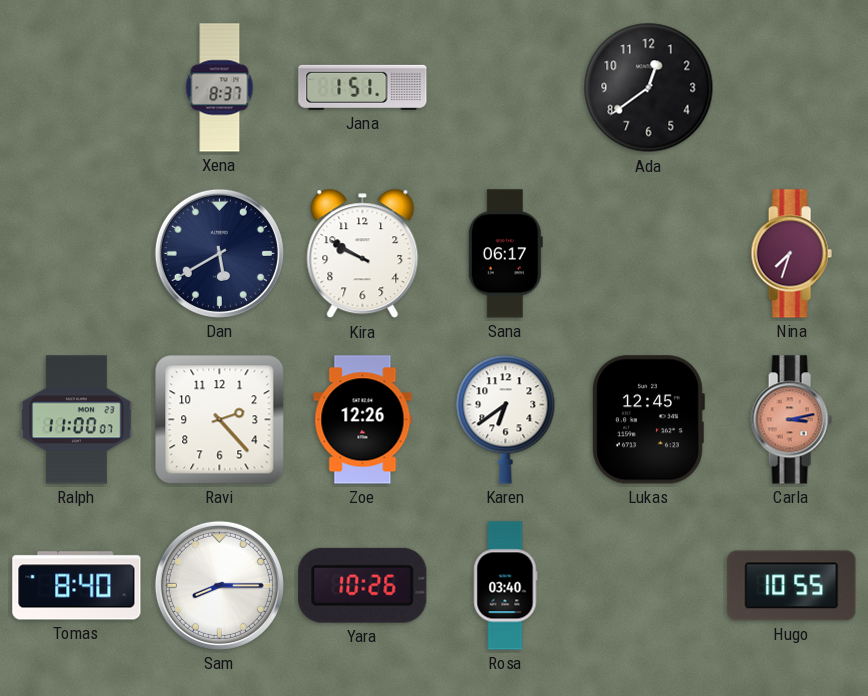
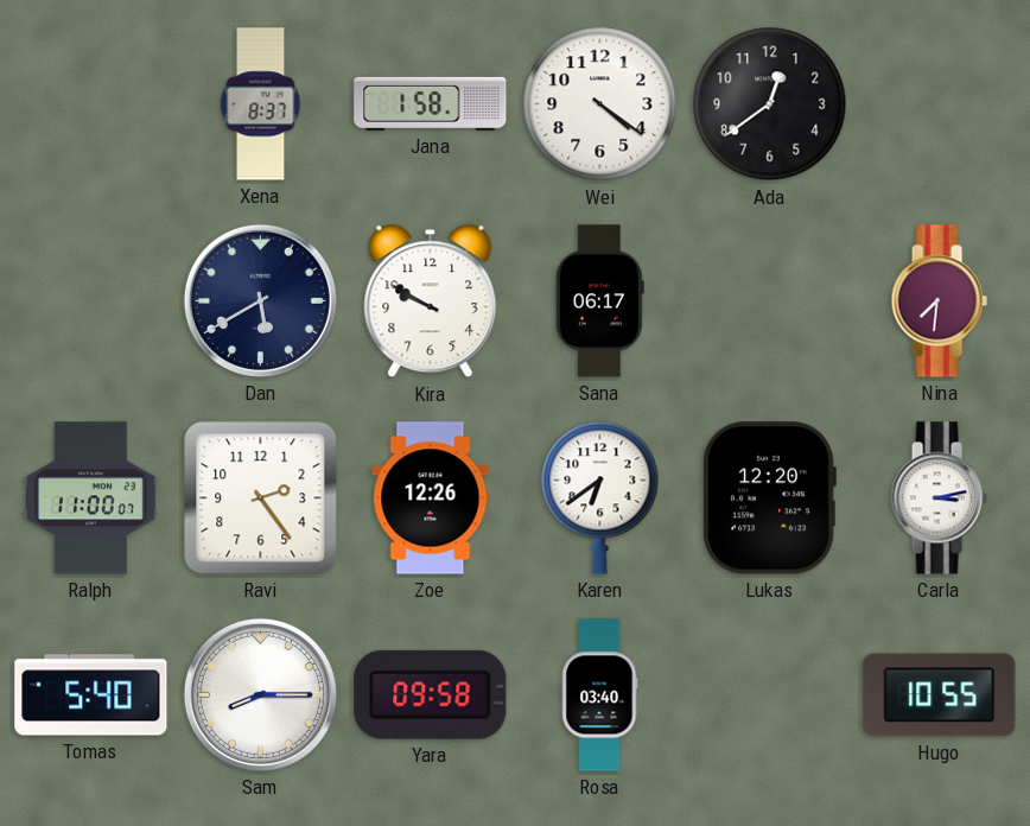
Jana: 1:51 -> 1:58
Wei: none -> 4:21
Nina: 7:33 -> 7:31
Ravi: 2:23 -> 2:24
Lukas: 12:45 -> 12:20
Carla dial: salmon -> white
Tomas: 8:40 -> 5:40
Yara: 10:26 -> 09:58
